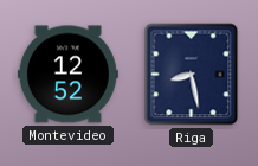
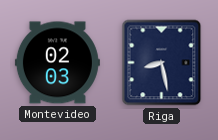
Montevideo: 12:52 -> 02:03
